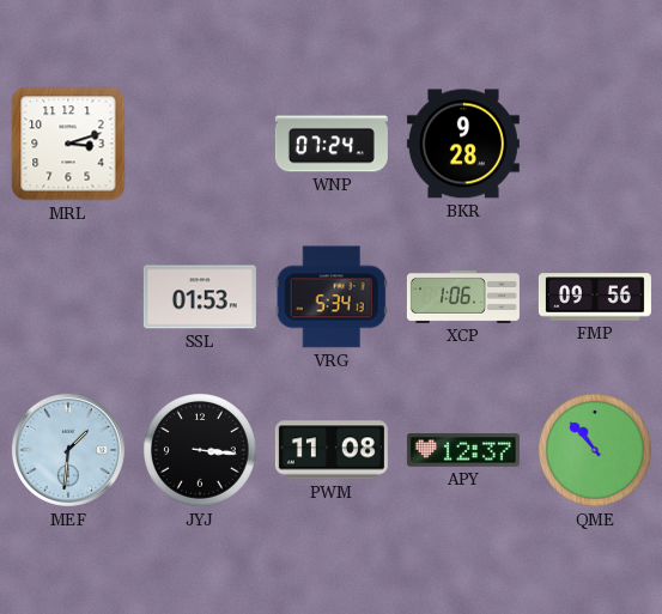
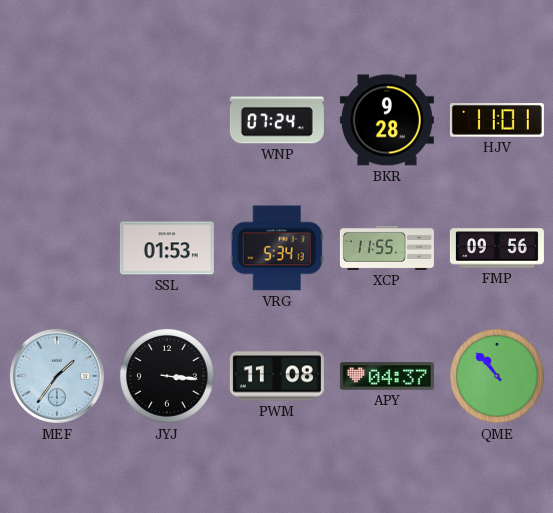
MRL: 3:12 -> none
HJV: none -> 11:01
XCP: 1:06 -> 11:55
MEF: 1:31 -> 1:36
APY: 12:37 -> 04:37
